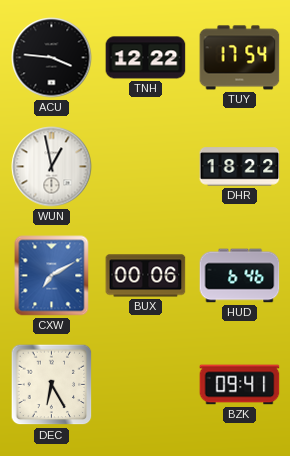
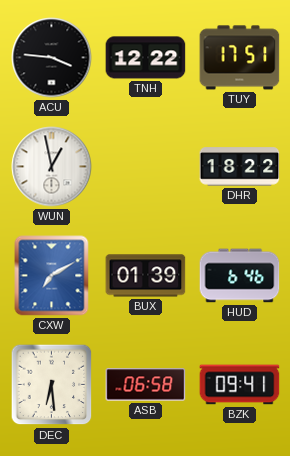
TUY: 17:54 -> 17:51
BUX: 00:06 -> 01:39
DEC: 6:25 -> 6:29
ASB: none -> 06:58
